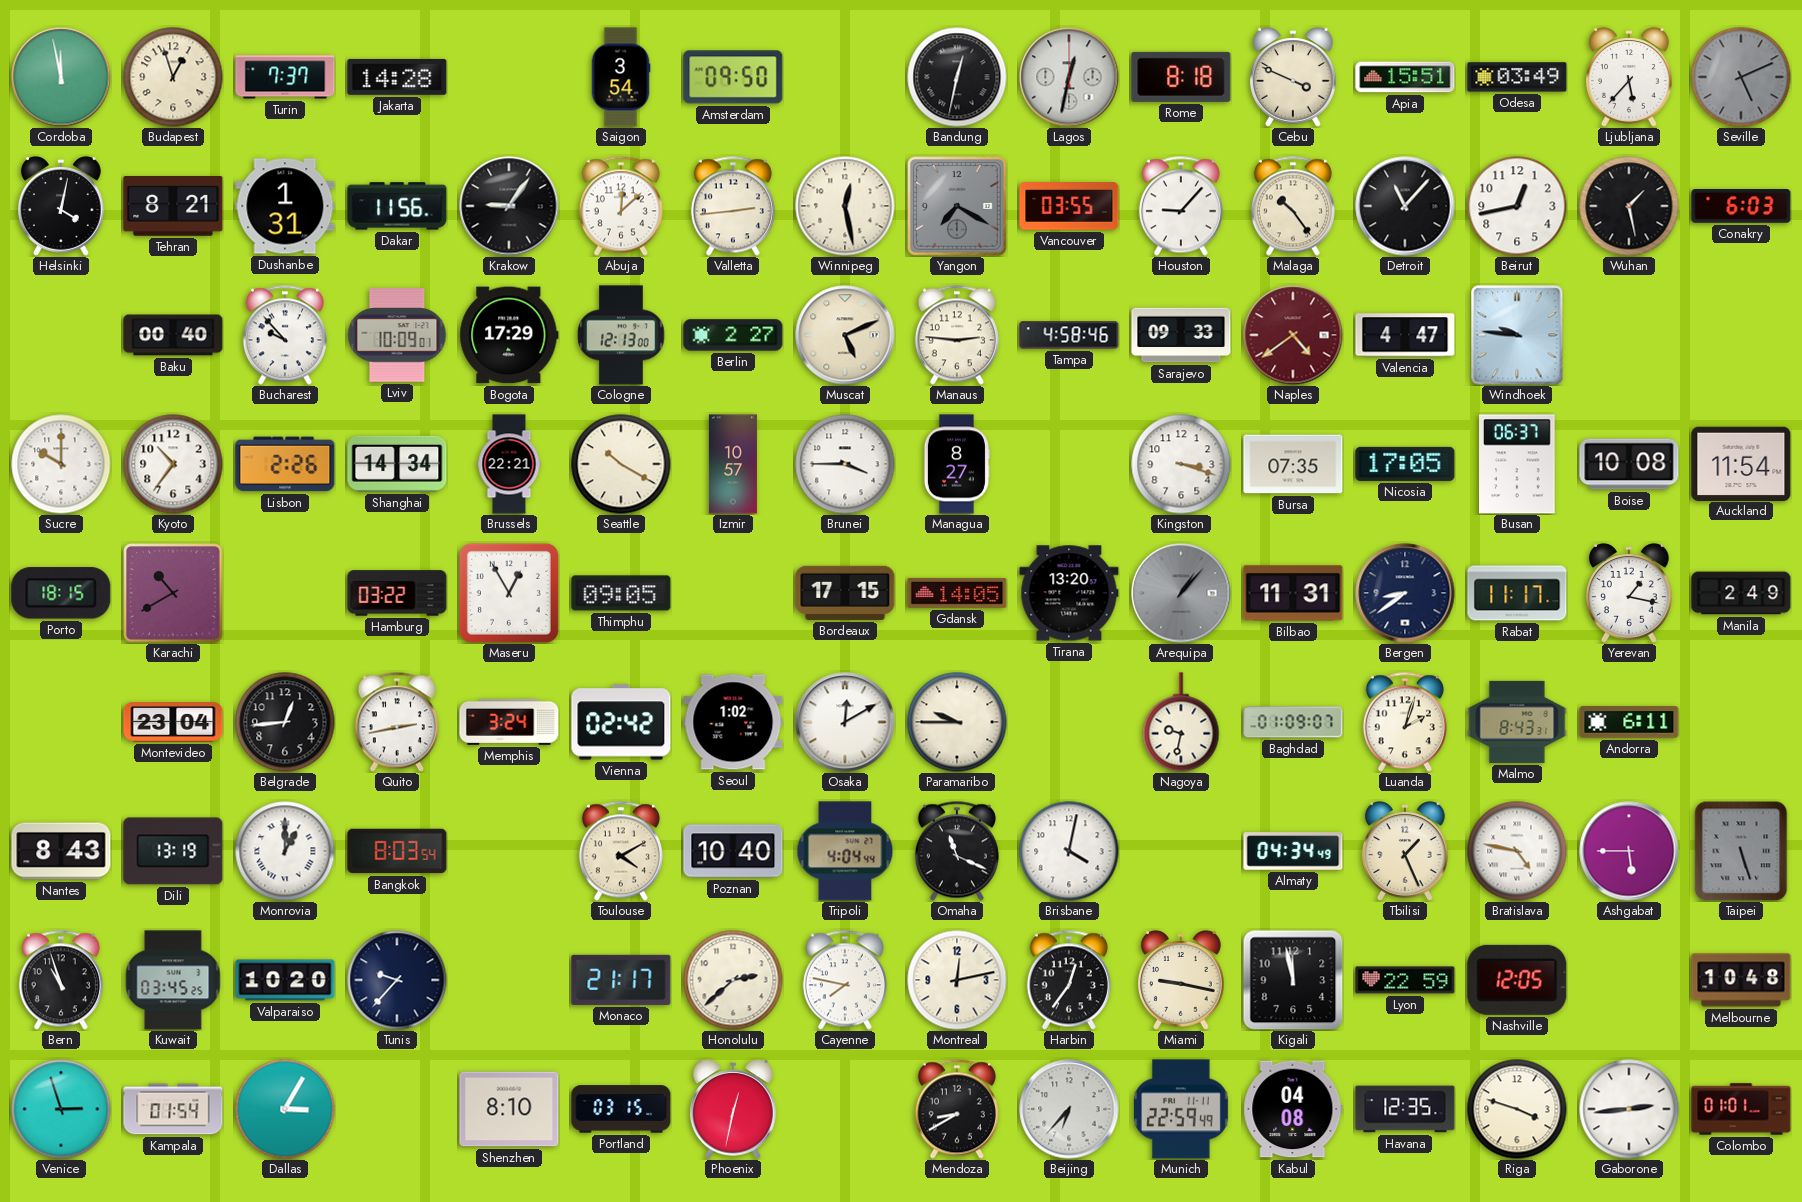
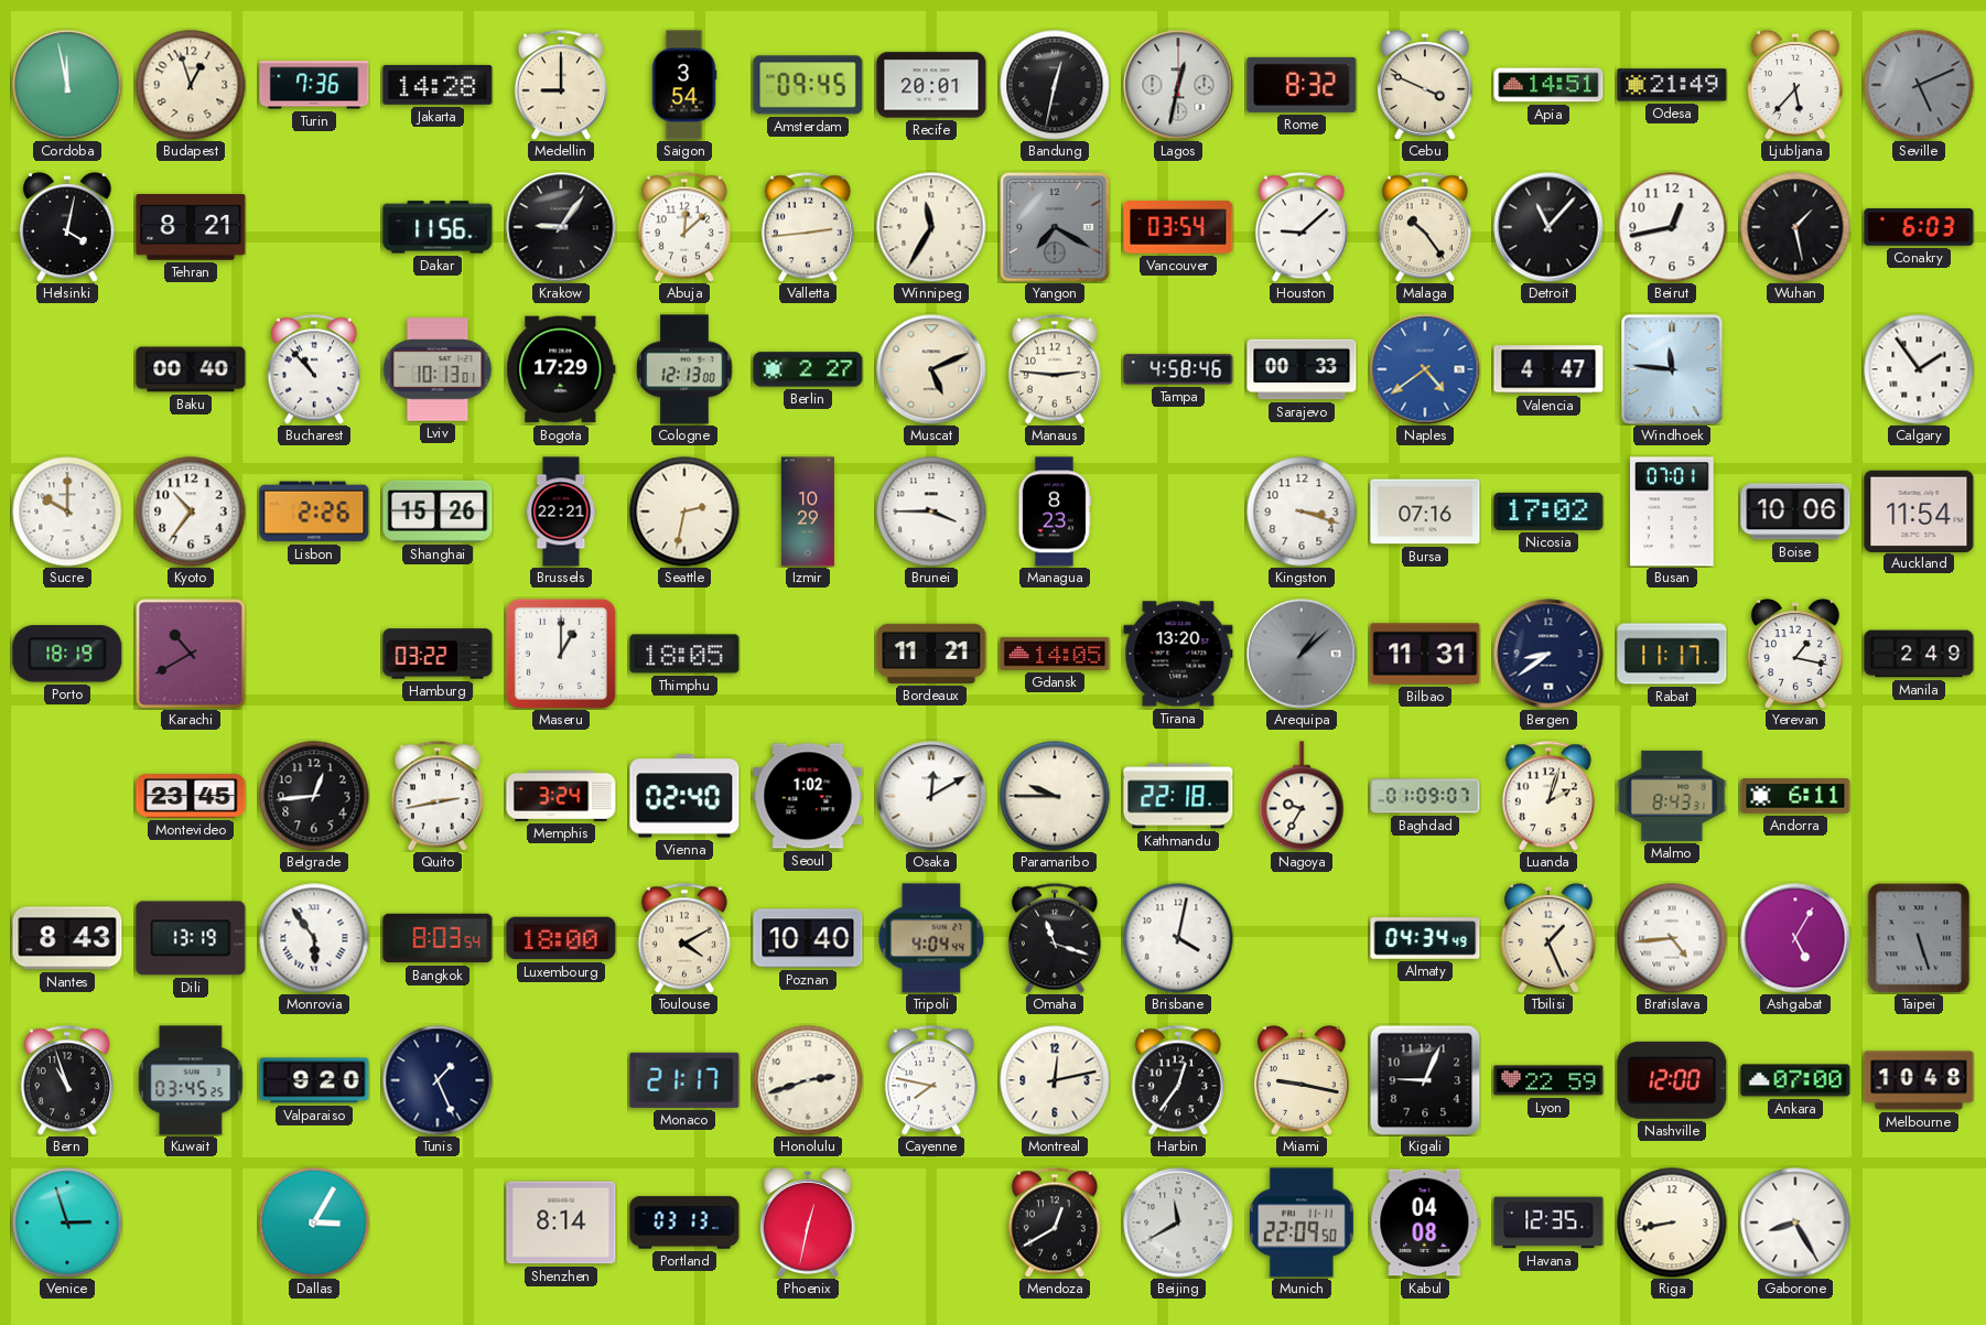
Turin: 7:37 -> 7:36
Medellin: none -> 9:00
Amsterdam: 09:50 -> 09:45
Recife: none -> 20:01
Rome: 8:18 -> 8:32
Apia: 15:51 -> 14:51
Odesa: 03:49 -> 21:49
Dushanbe: 1:31 -> none
Winnipeg: 12:28 -> 11:35
Vancouver: 03:55 -> 03:54
Houston: 9:07 -> 9:08
Bucharest: 9:53 -> 10:53
Lviv: 10:09 -> 10:13
Sarajevo: 09:33 -> 00:33
Naples dial: burgundy -> blue
Windhoek: 9:46 -> 11:46
Calgary: none -> 1:54
Shanghai: 14:34 -> 15:26
Seattle: 10:20 -> 2:32
Izmir: 10:57 -> 10:29
Managua: 8:27 -> 8:23
Bursa: 07:35 -> 07:16
Nicosia: 17:05 -> 17:02
Busan: 06:37 -> 07:01
Boise: 10:08 -> 10:06
Porto: 18:15 -> 18:19
Maseru: 12:55 -> 1:00
Thimphu: 09:05 -> 18:05
Bordeaux: 17:15 -> 11:21
Arequipa: 1:07 -> 1:08
Montevideo: 23:04 -> 23:45
Vienna: 02:42 -> 02:40
Kathmandu: none -> 22:18
Nagoya: 9:32 -> 9:35
Monrovia: 1:00 -> 5:54
Luxembourg: none -> 18:00
Omaha: 11:19 -> 11:18
Bratislava: 4:47 -> 4:44
Ashgabat: 5:45 -> 5:05
Valparaiso: 10:20 -> 9:20
Tunis: 9:37 -> 1:26
Honolulu: 2:38 -> 2:42
Kigali: 11:58 -> 9:04
Nashville: 12:05 -> 12:00
Ankara: none -> 07:00
Kampala: 01:54 -> none
Shenzhen: 8:10 -> 8:14
Portland: 03:15 -> 03:13
Mendoza: 8:40 -> 12:40
Beijing: 6:37 -> 11:40
Munich: 22:59 -> 22:09
Riga: 3:48 -> 8:43
Gaborone: 2:44 -> 8:25
Colombo: 01:01 -> none
